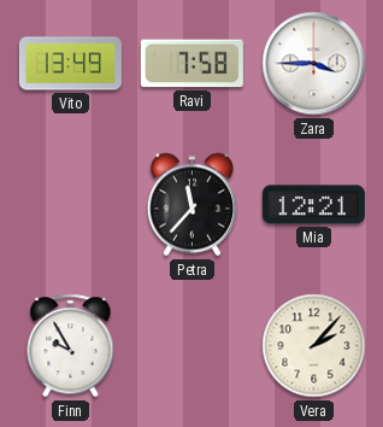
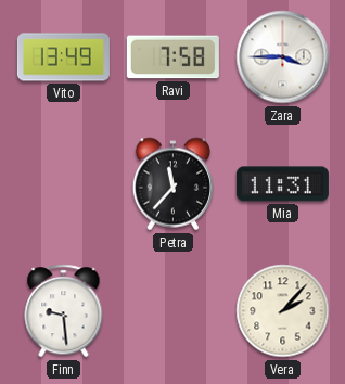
Mia: 12:21 -> 11:31
Finn: 9:55 -> 9:29
